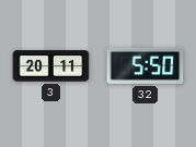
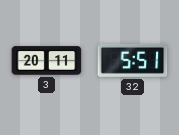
32: 5:50 -> 5:51
